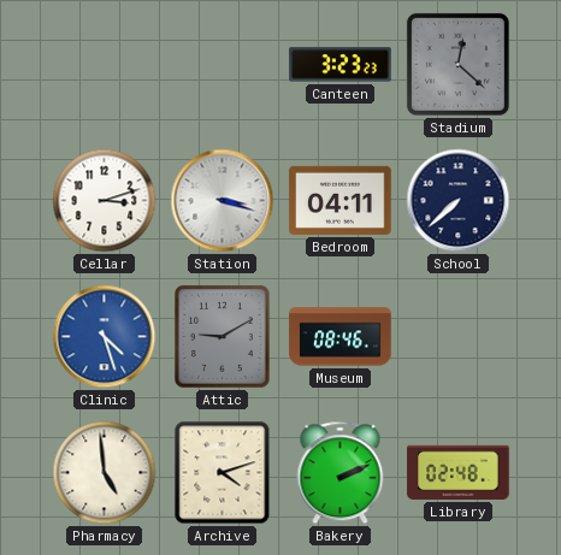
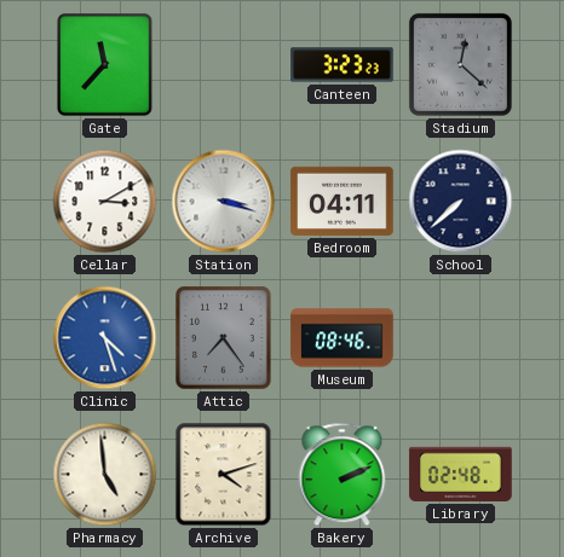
Gate: none -> 11:37
Cellar: 3:12 -> 3:10
Attic: 9:10 -> 7:24
